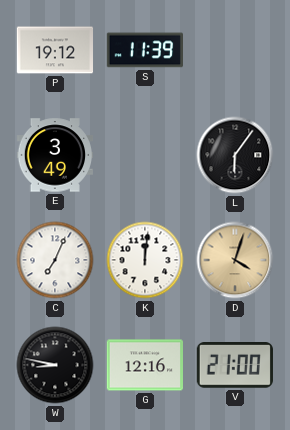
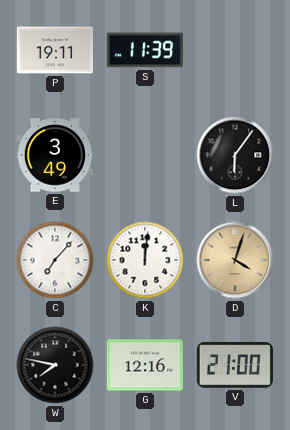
P: 19:12 -> 19:11
C: 7:04 -> 7:07
W: 8:47 -> 7:47
